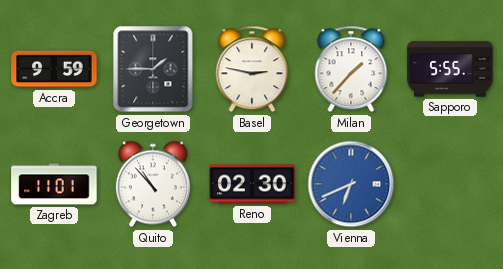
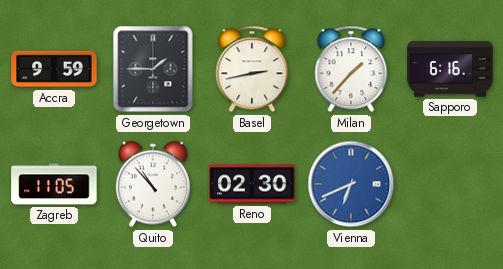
Basel: 2:47 -> 2:43
Sapporo: 5:55 -> 6:16
Zagreb: 11:01 -> 11:05
